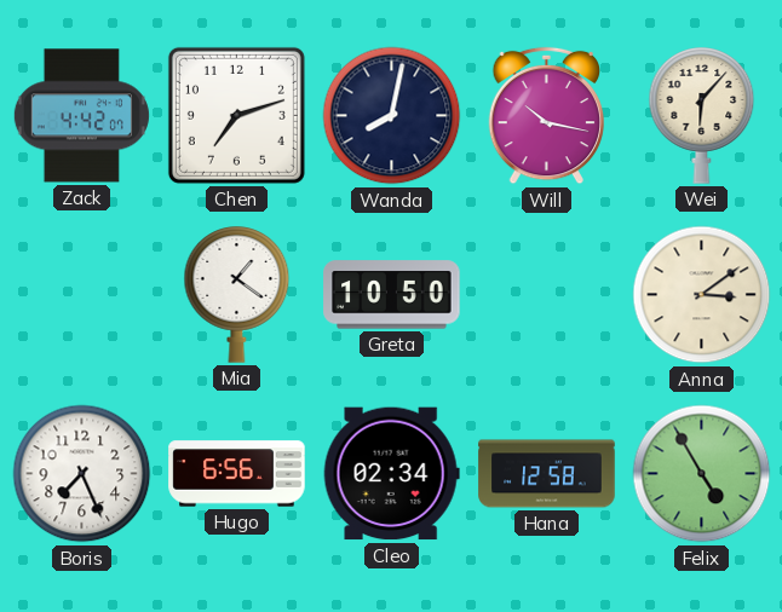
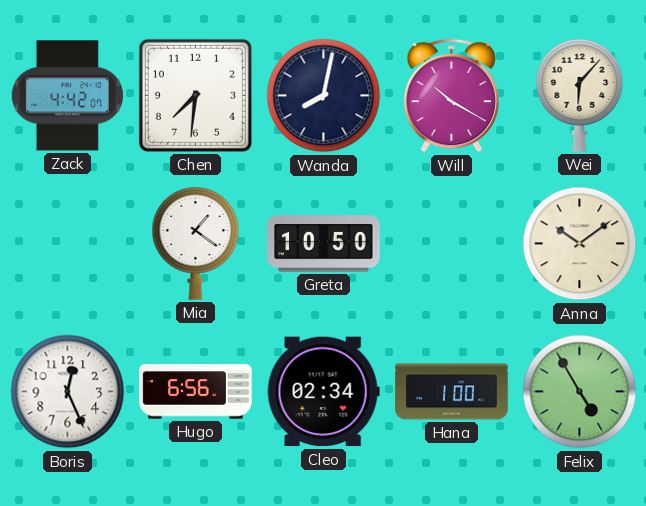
Chen: 7:12 -> 7:31
Will: 10:17 -> 10:20
Anna: 3:09 -> 10:09
Boris: 7:26 -> 12:26
Hana: 12:58 -> 1:00
